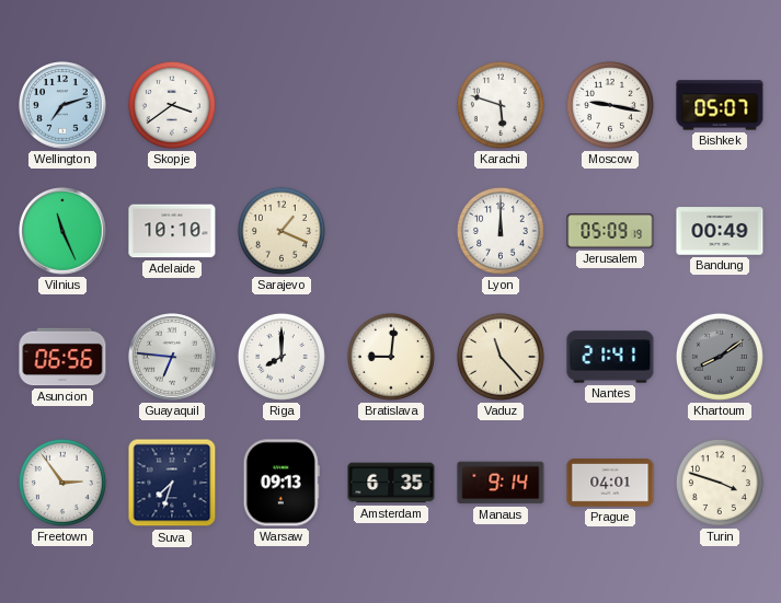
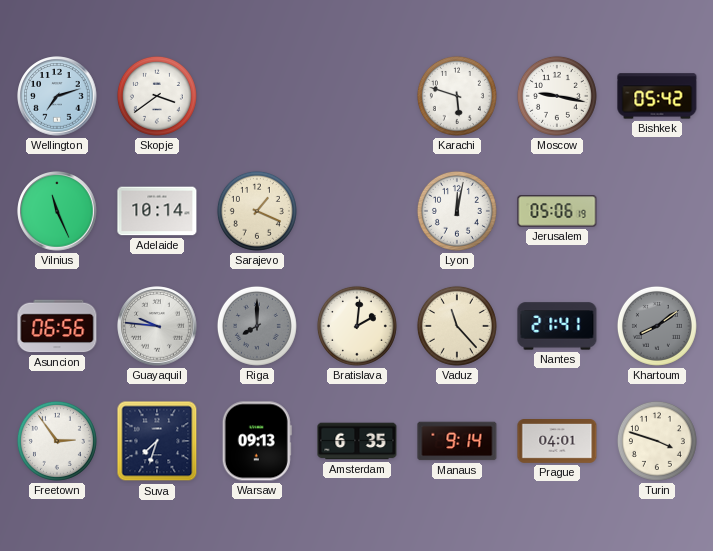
Bishkek: 05:07 -> 05:42
Adelaide: 10:10 -> 10:14
Lyon: 12:00 -> 12:02
Jerusalem: 05:09 -> 05:06
Bandung: 00:49 -> none
Guayaquil: 6:46 -> 9:46
Riga dial: white -> grey
Bratislava: 9:01 -> 2:01
